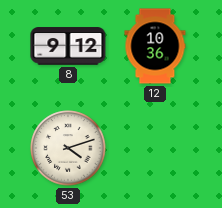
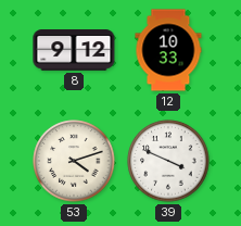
12: 10:36 -> 10:33
39: none -> 3:49
